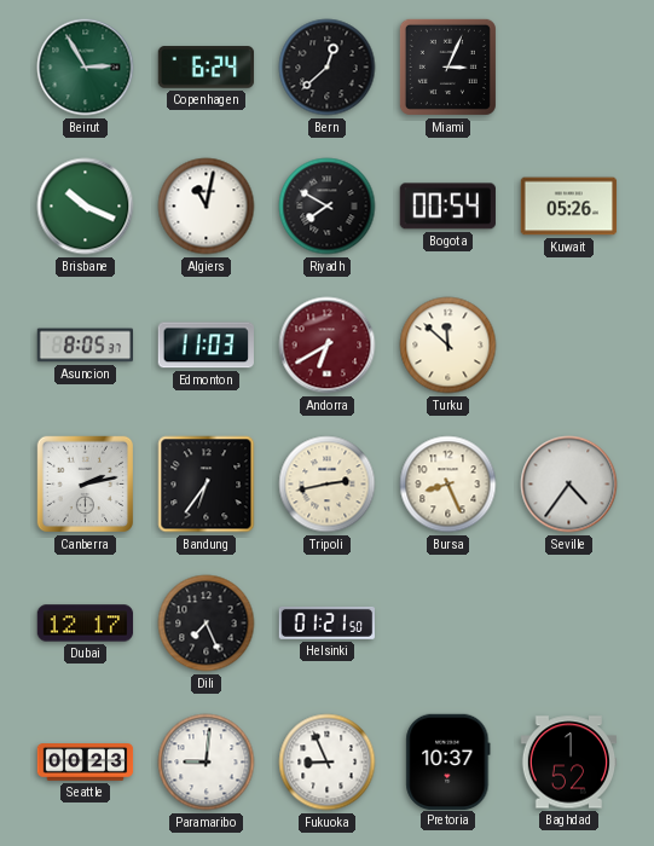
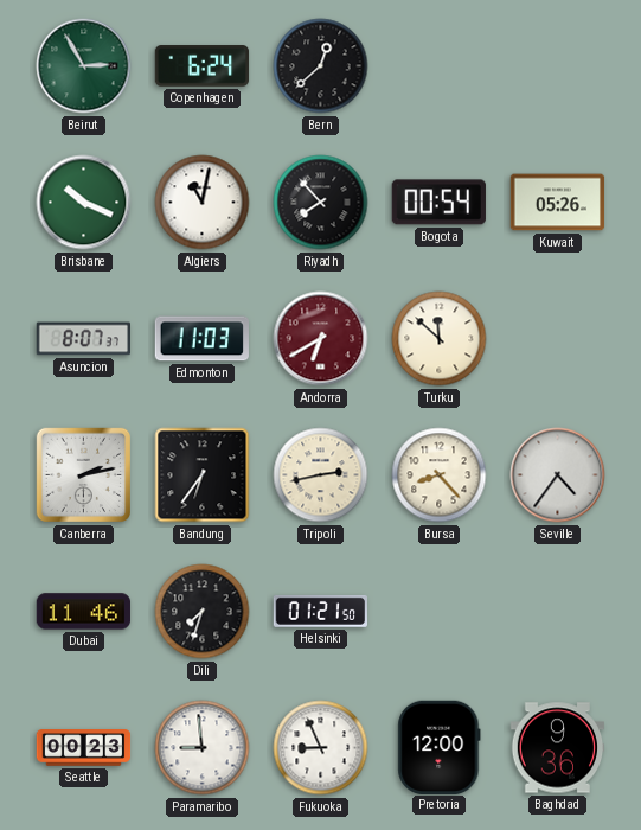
Miami: 3:04 -> none
Riyadh: 7:50 -> 7:53
Asuncion: 8:05 -> 8:07
Bursa: 8:26 -> 8:23
Dubai: 12:17 -> 11:46
Dili: 7:26 -> 7:33
Paramaribo: 9:01 -> 8:59
Pretoria: 10:37 -> 12:00
Baghdad: 1:52 -> 9:36
